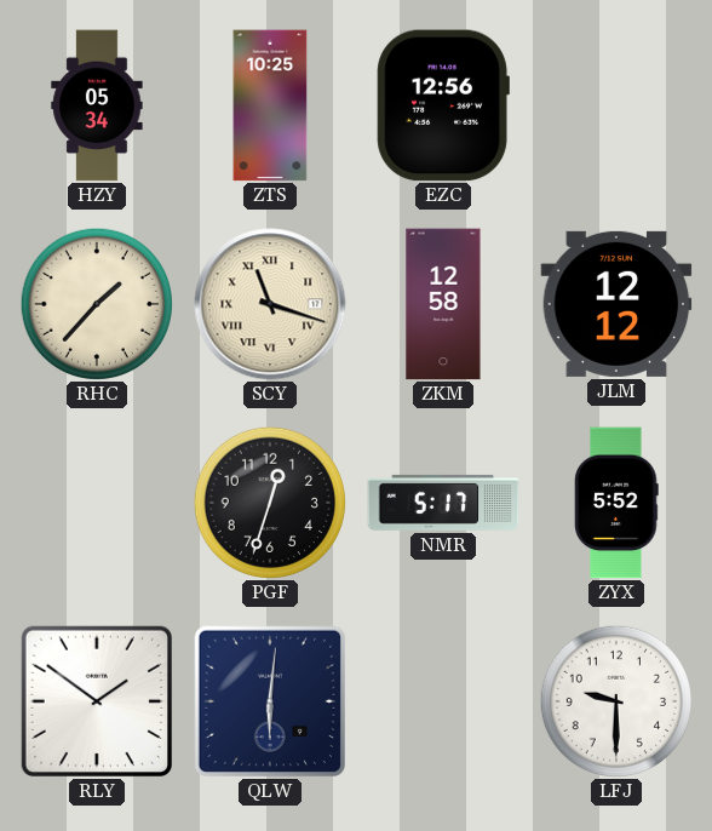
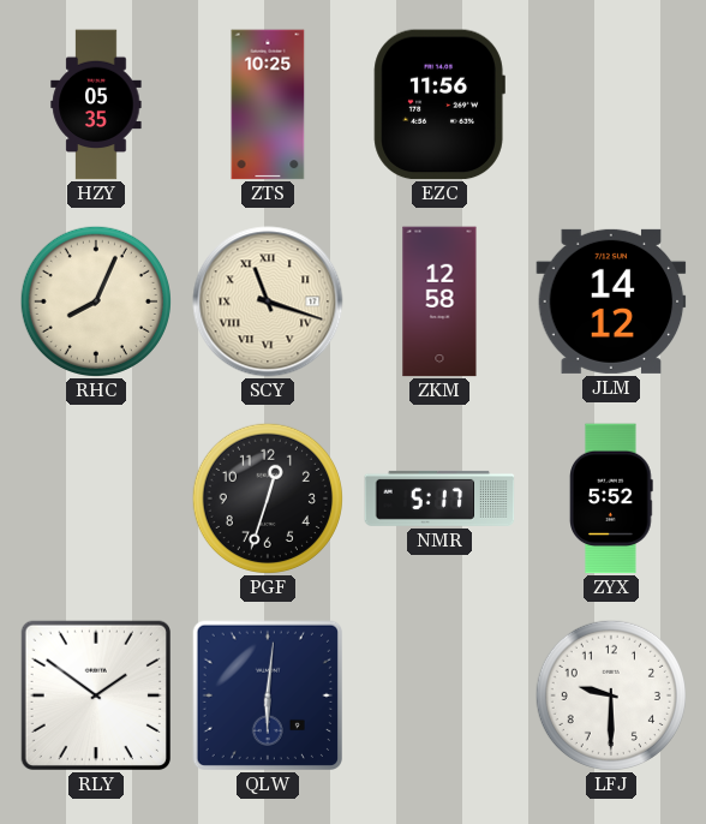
HZY: 05:34 -> 05:35
EZC: 12:56 -> 11:56
RHC: 1:37 -> 8:04
JLM: 12:12 -> 14:12
